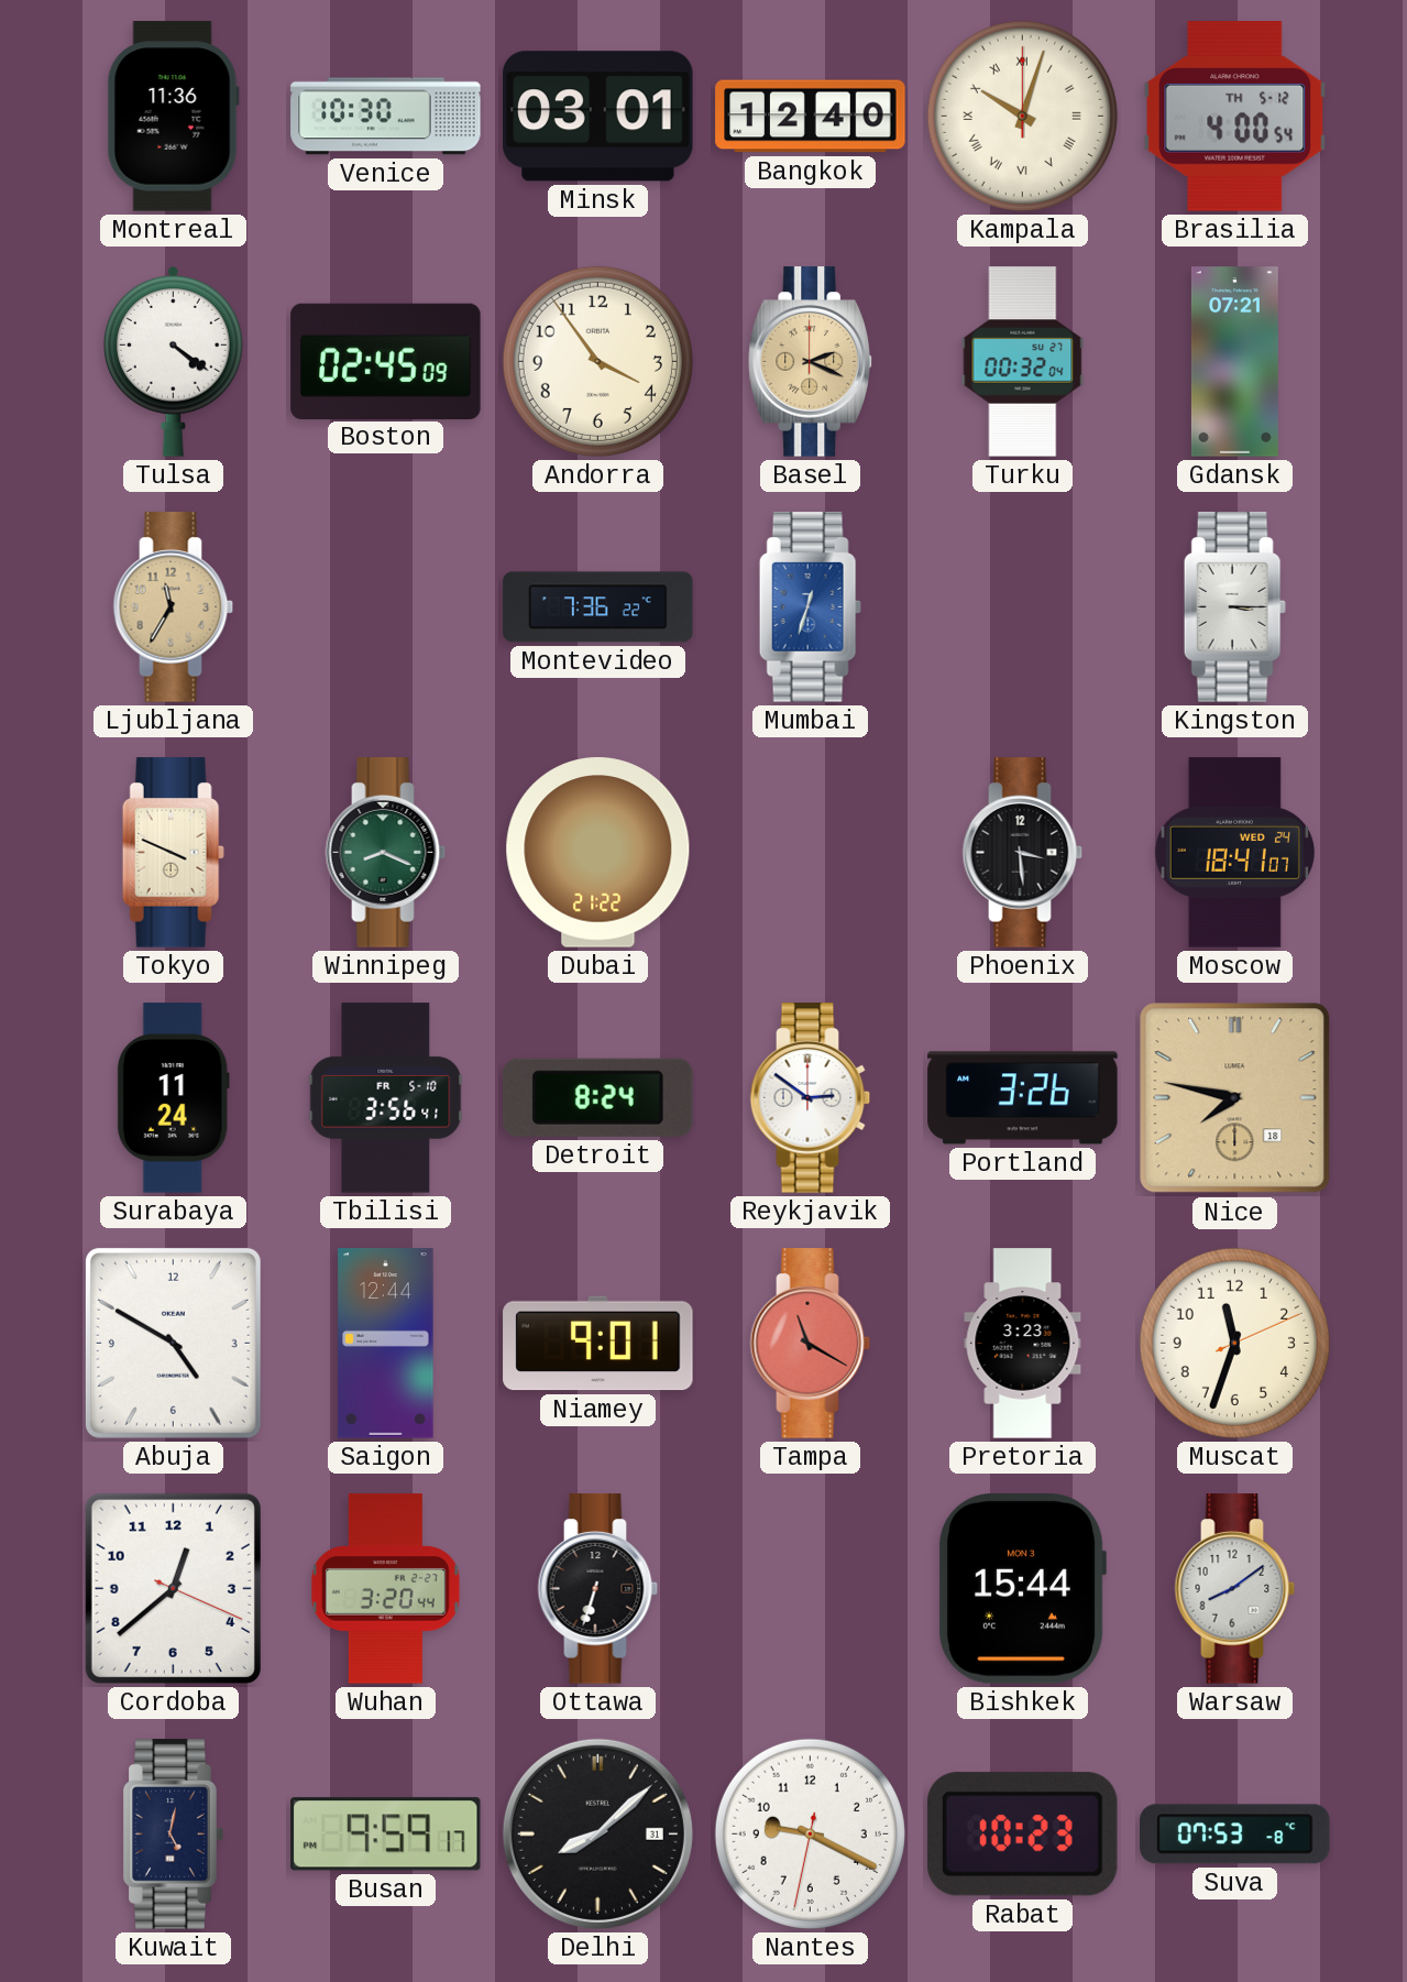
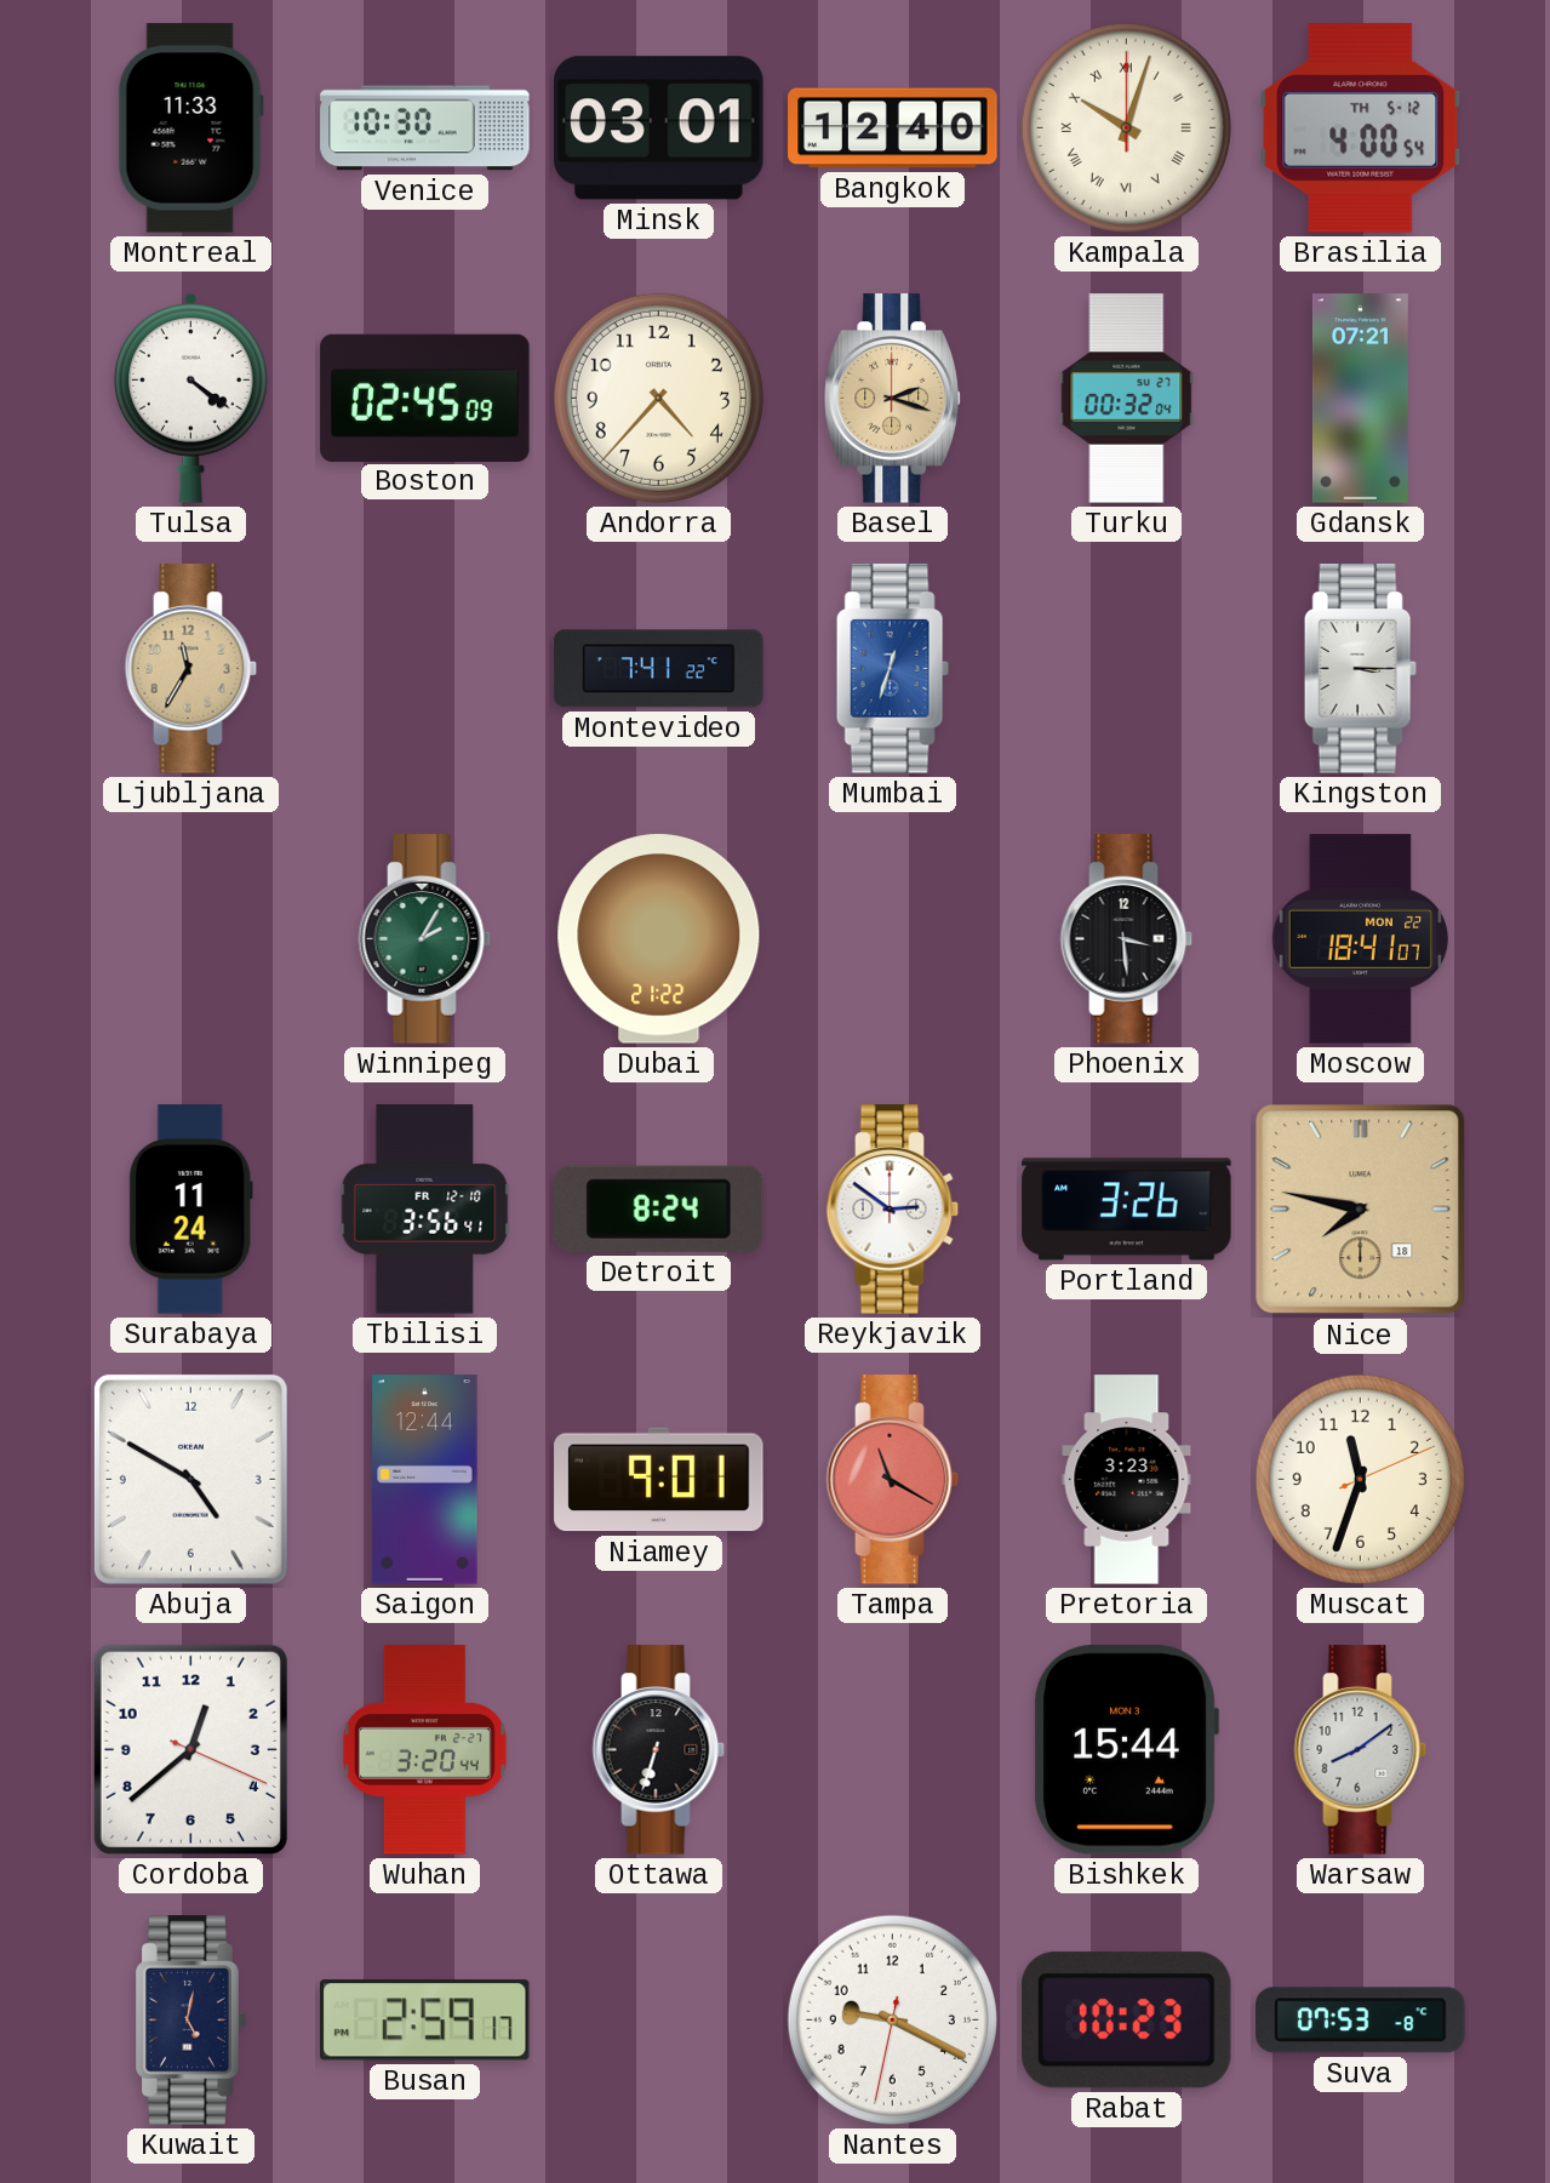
Montreal: 11:36 -> 11:33
Andorra: 3:54 -> 4:37
Basel: 2:19 -> 2:18
Montevideo: 7:36 -> 7:41
Tokyo: 3:49 -> none
Winnipeg: 8:19 -> 2:05
Moscow date: WED 24 -> MON 22
Tbilisi date: FR 5-10 -> FR 12-10
Busan: 9:59 -> 2:59
Delhi: 8:08 -> none
